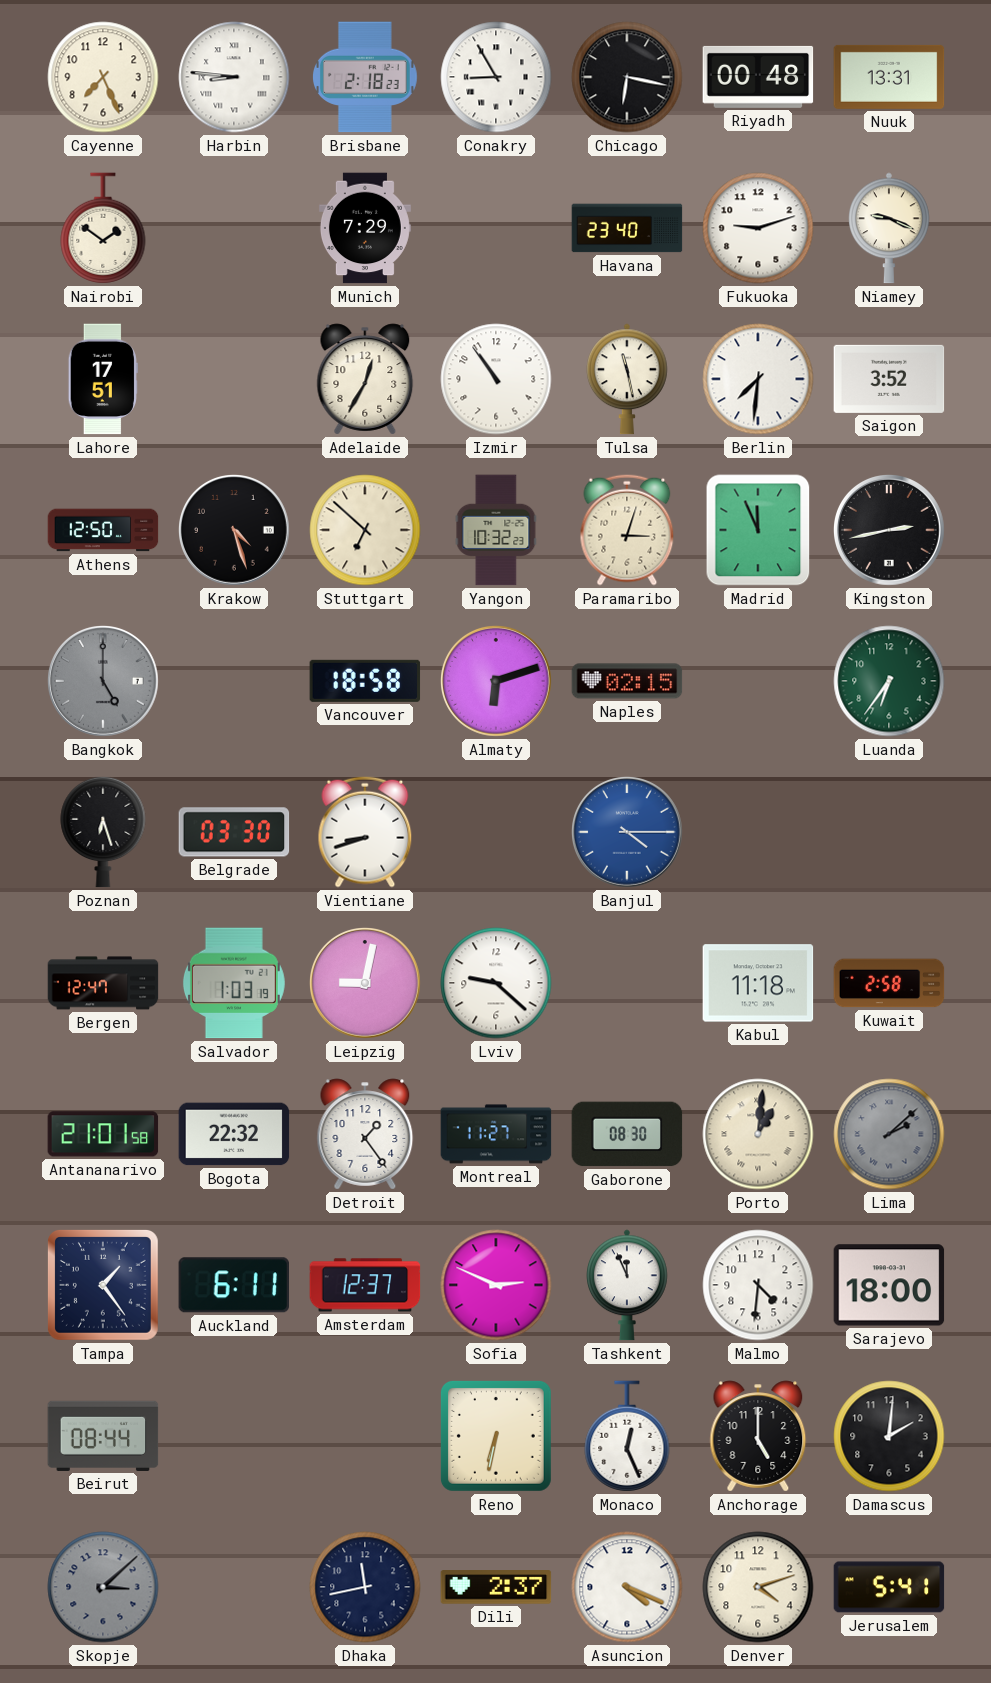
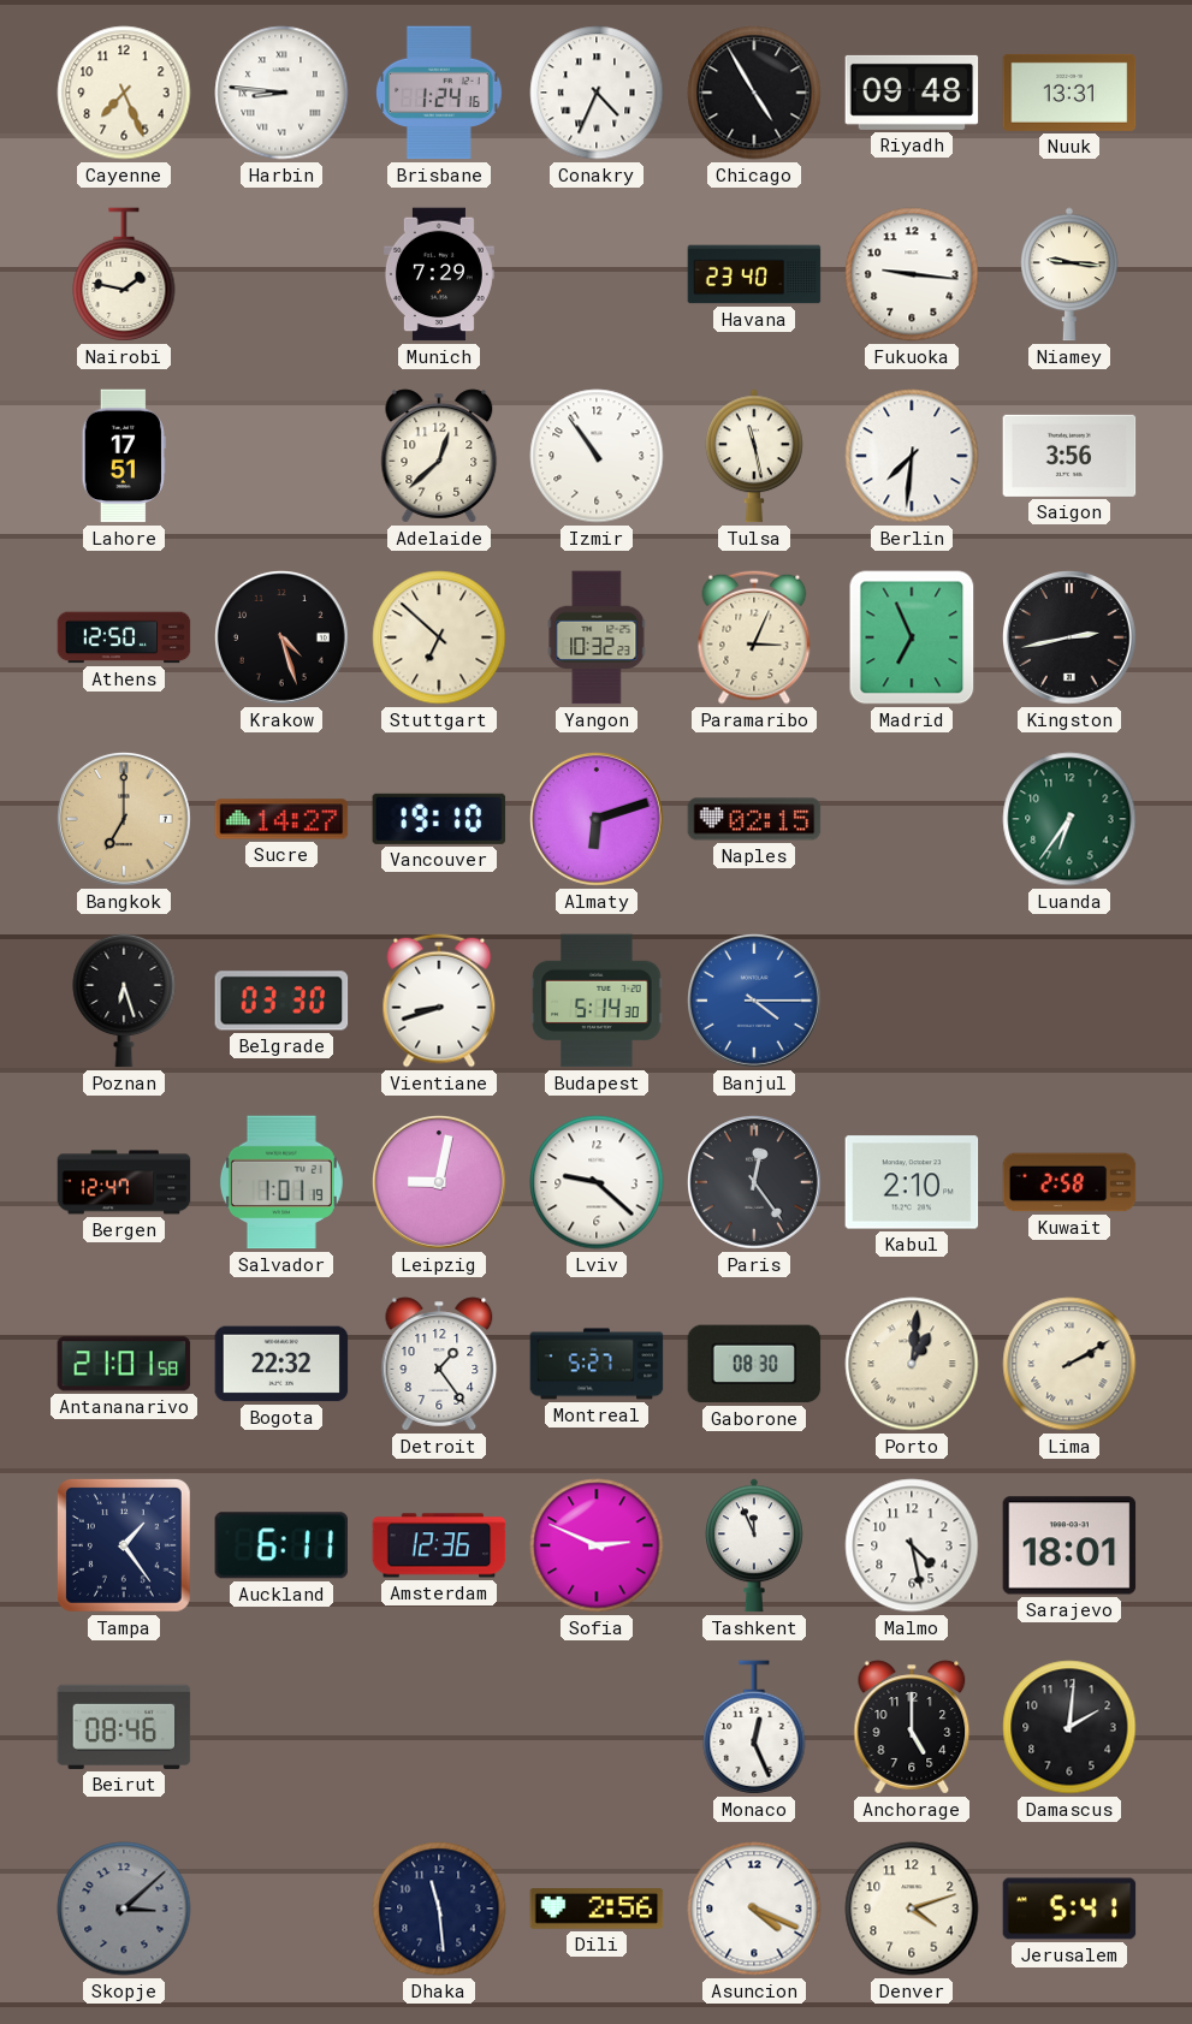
Brisbane: 2:18 -> 1:24
Conakry: 8:55 -> 4:34
Chicago: 6:17 -> 4:55
Riyadh: 00:48 -> 09:48
Nairobi: 1:51 -> 1:47
Fukuoka: 9:12 -> 9:16
Niamey: 9:19 -> 9:16
Adelaide: 12:35 -> 12:38
Saigon: 3:52 -> 3:56
Paramaribo: 3:03 -> 3:04
Madrid: 11:56 -> 6:56
Bangkok: 5:00 -> 7:00
Bangkok dial: grey -> champagne
Sucre: none -> 14:27
Vancouver: 18:58 -> 19:10
Budapest: none -> 5:14
Salvador: 1:03 -> 1:01
Paris: none -> 12:24
Kabul: 11:18 -> 2:10
Montreal: 11:27 -> 5:27
Lima: 2:08 -> 2:10
Lima dial: grey -> cream
Amsterdam: 12:37 -> 12:36
Malmo: 4:31 -> 4:28
Sarajevo: 18:00 -> 18:01
Beirut: 08:44 -> 08:46
Reno: 6:32 -> none
Dhaka: 11:43 -> 11:29
Dili: 2:37 -> 2:56
